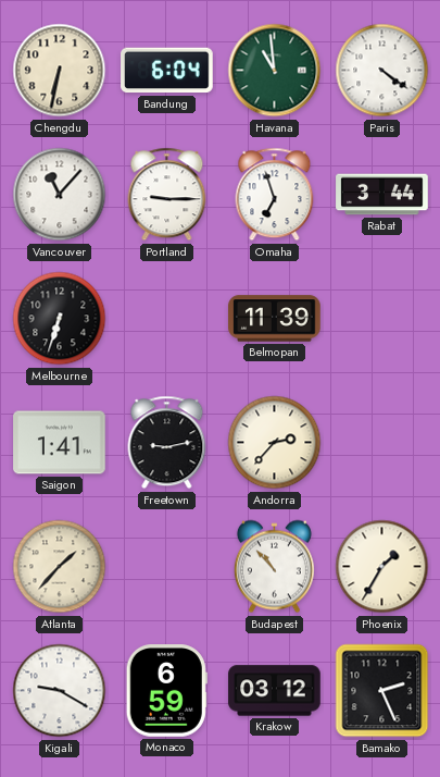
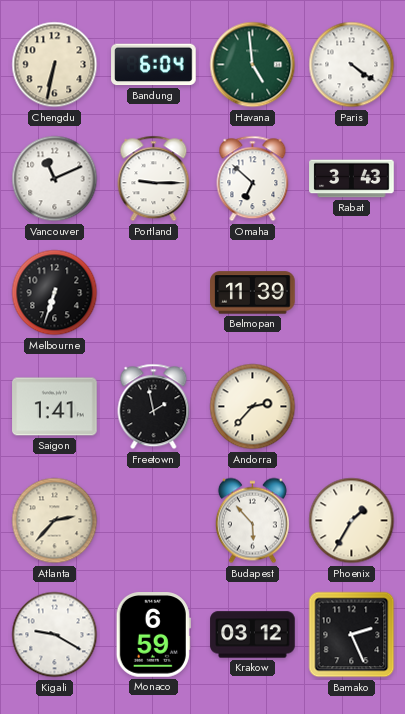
Havana: 10:59 -> 4:59
Vancouver: 11:07 -> 11:11
Omaha: 6:57 -> 6:52
Rabat: 3:44 -> 3:43
Freetown: 9:13 -> 1:58
Atlanta: 1:37 -> 2:37
Budapest: 10:53 -> 5:53
